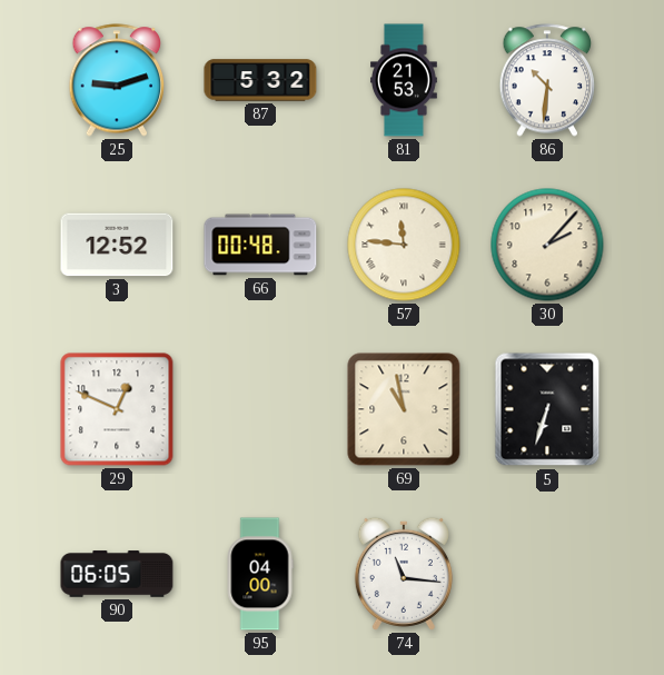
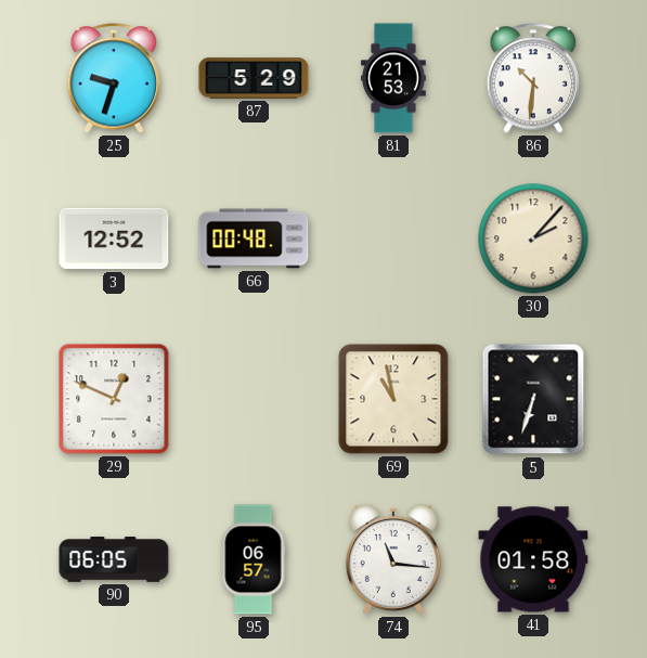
25: 9:12 -> 9:33
87: 5:32 -> 5:29
57: 11:46 -> none
95: 04:00 -> 06:57
41: none -> 01:58
